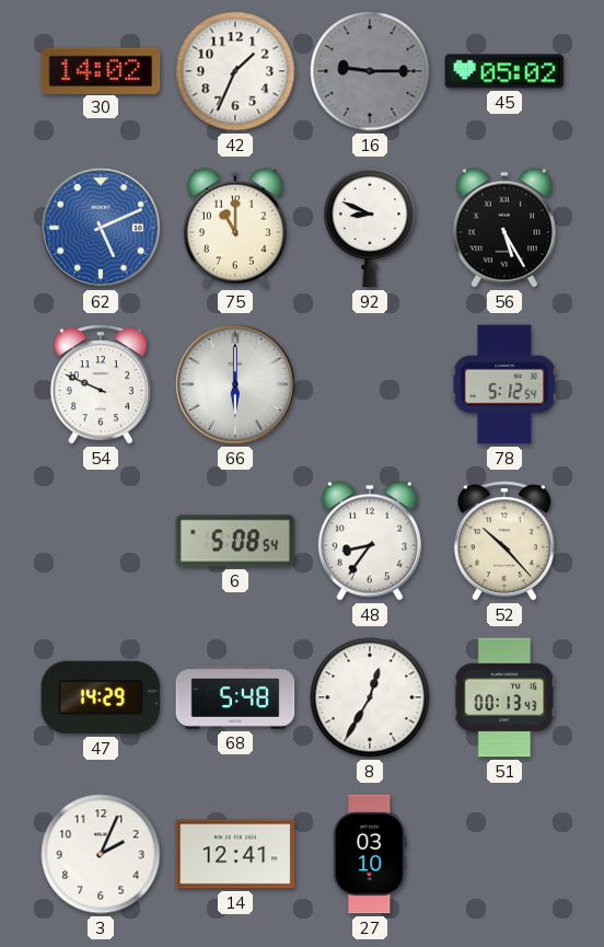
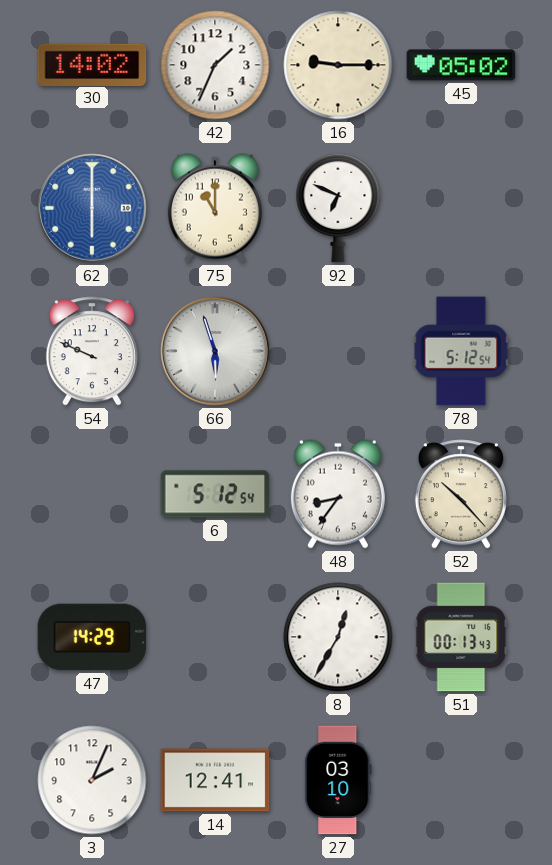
16 dial: grey -> cream
62: 5:11 -> 6:00
92: 8:49 -> 6:49
56: 5:25 -> none
66: 6:00 -> 5:57
6: 5:08 -> 5:12
68: 5:48 -> none
